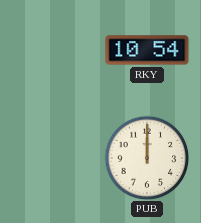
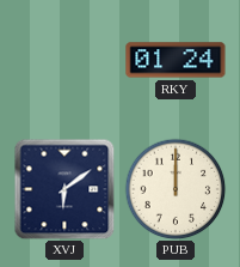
RKY: 10:54 -> 01:24
XVJ: none -> 6:09
